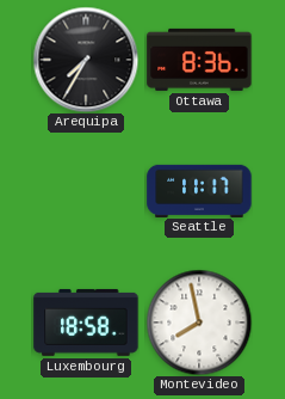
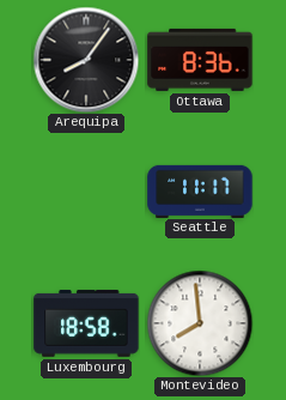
Arequipa: 7:35 -> 8:06
Montevideo: 7:58 -> 7:59
